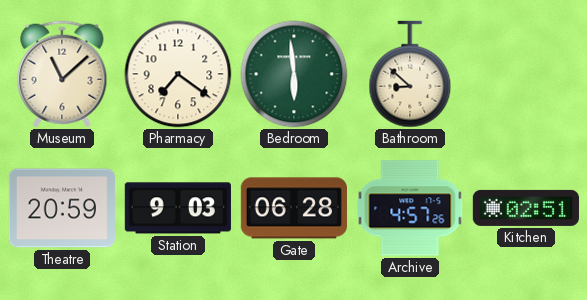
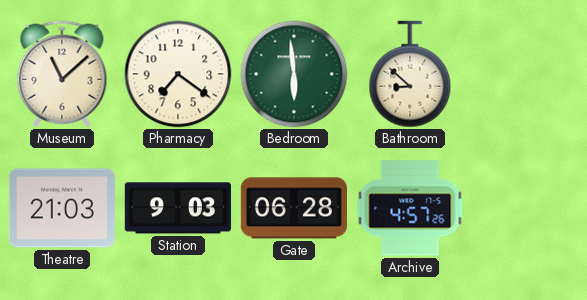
Theatre: 20:59 -> 21:03
Kitchen: 02:51 -> none
